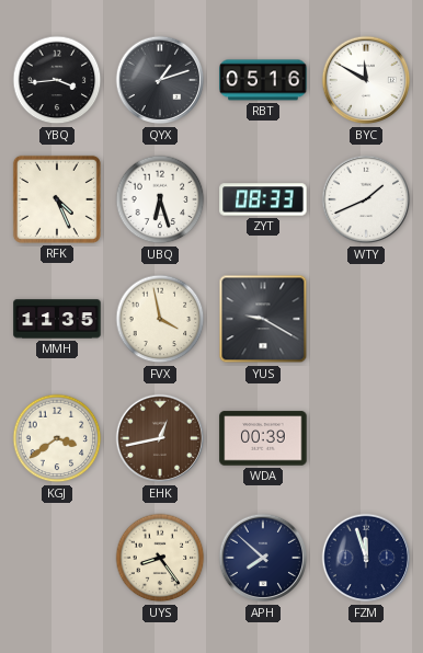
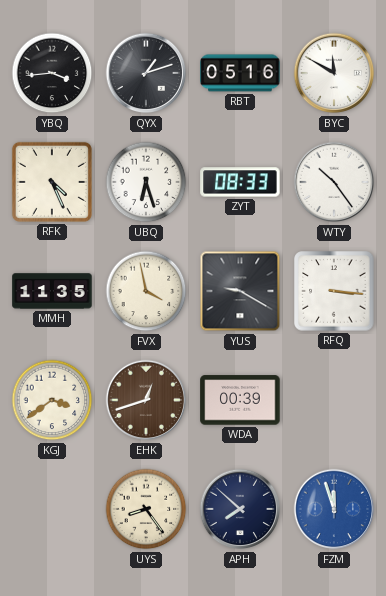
WTY: 1:41 -> 10:24
RFQ: none -> 3:16
EHK: 12:43 -> 12:42
FZM dial: navy -> blue
